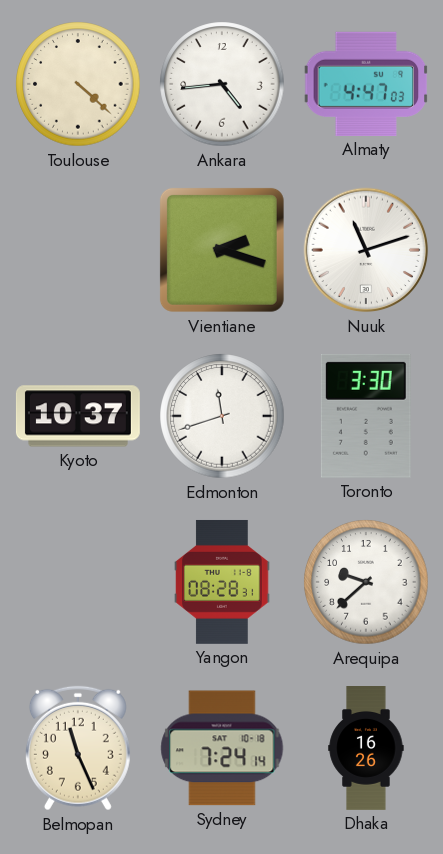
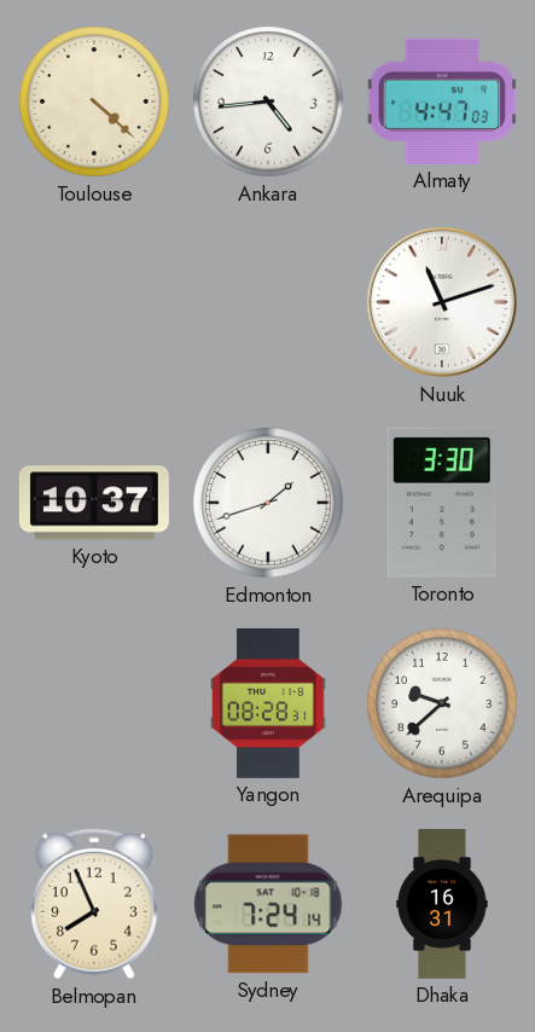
Vientiane: 2:18 -> none
Edmonton: 11:42 -> 1:42
Belmopan: 11:26 -> 7:56
Dhaka: 16:26 -> 16:31
